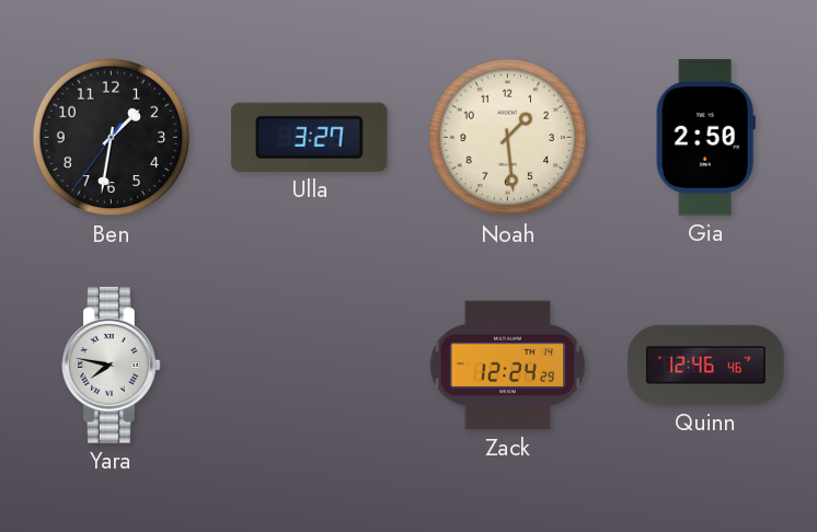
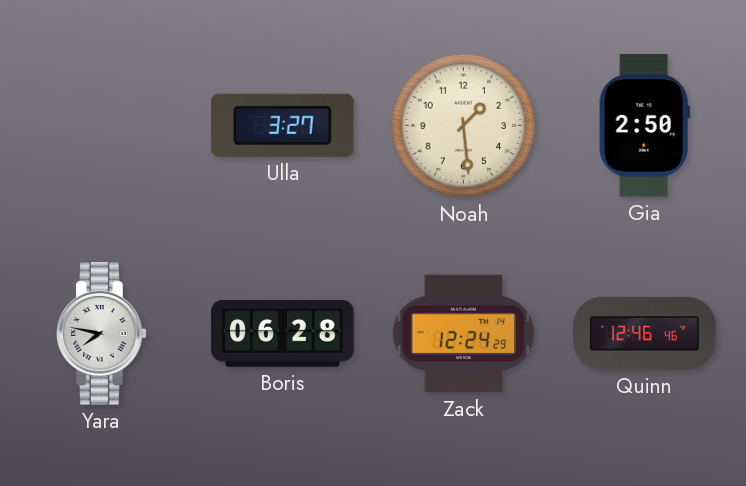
Ben: 1:31 -> none
Boris: none -> 06:28
